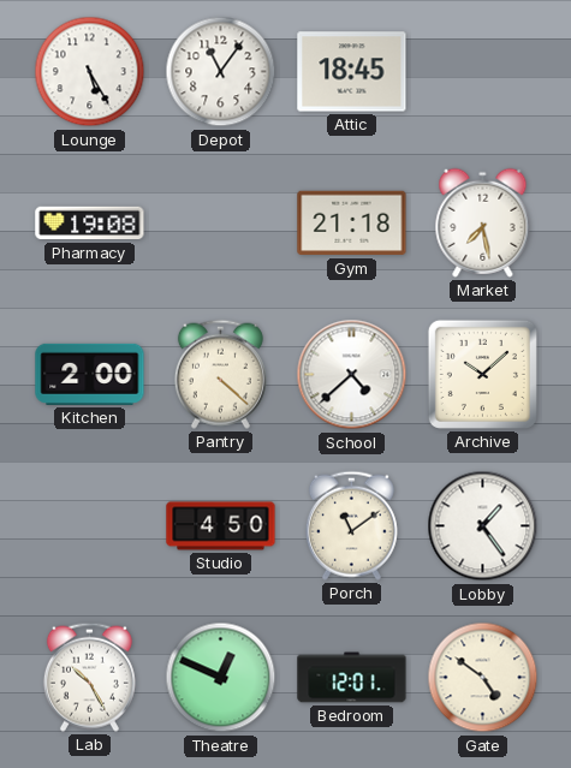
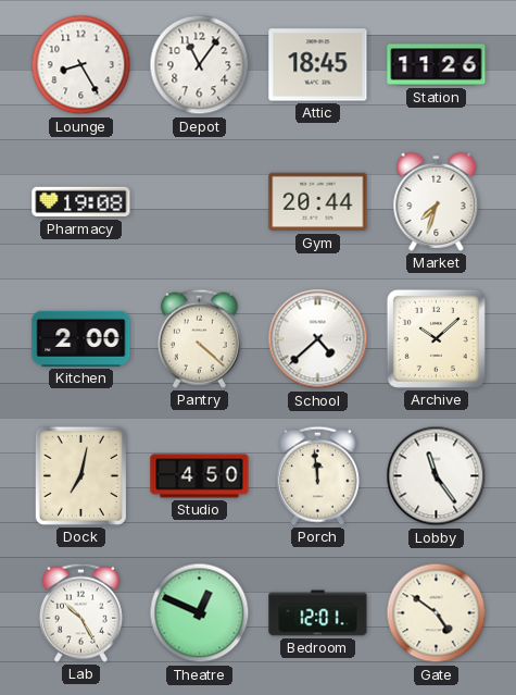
Lounge: 5:25 -> 8:25
Station: none -> 11:26
Gym: 21:18 -> 20:44
Market: 7:28 -> 7:33
Dock: none -> 7:02
Porch: 11:09 -> 11:59
Lobby: 1:24 -> 11:24
